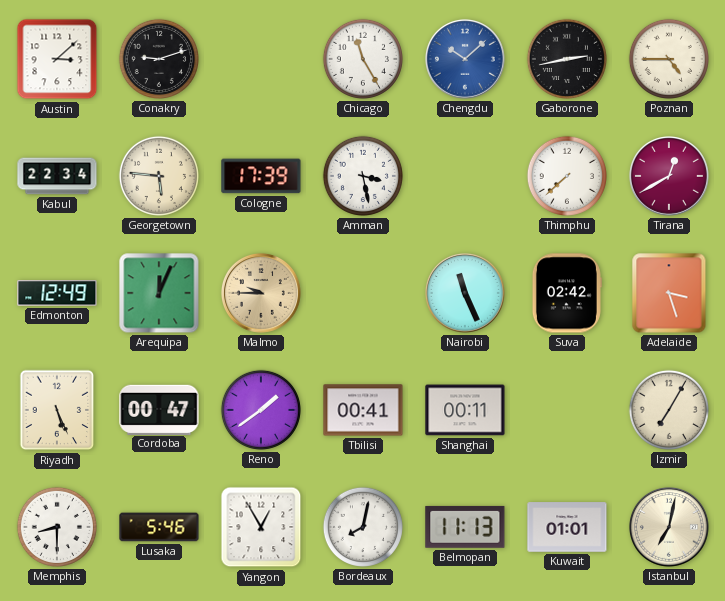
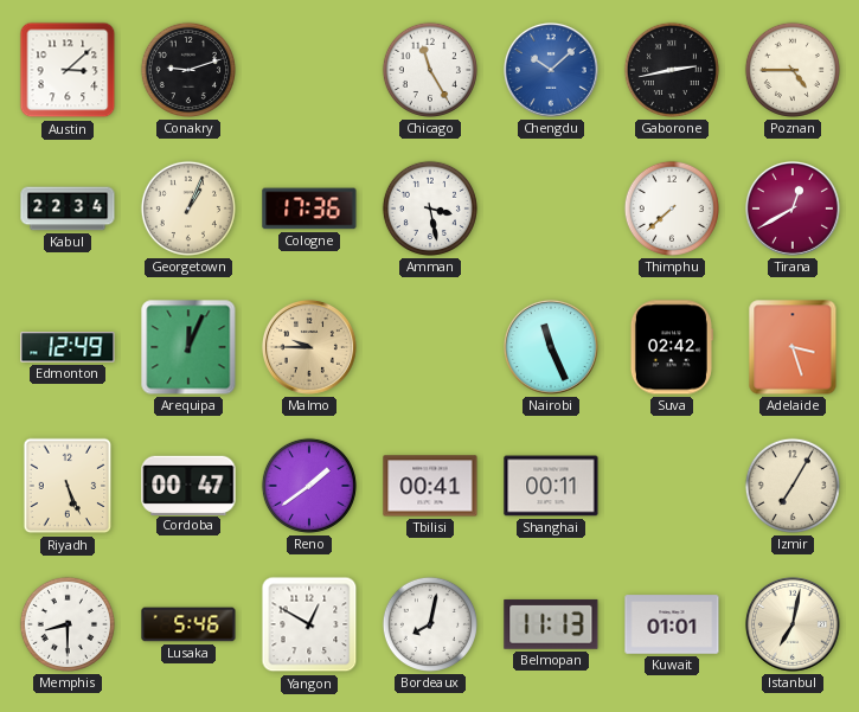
Georgetown: 5:46 -> 1:04
Cologne: 17:39 -> 17:36
Yangon: 12:55 -> 12:50
